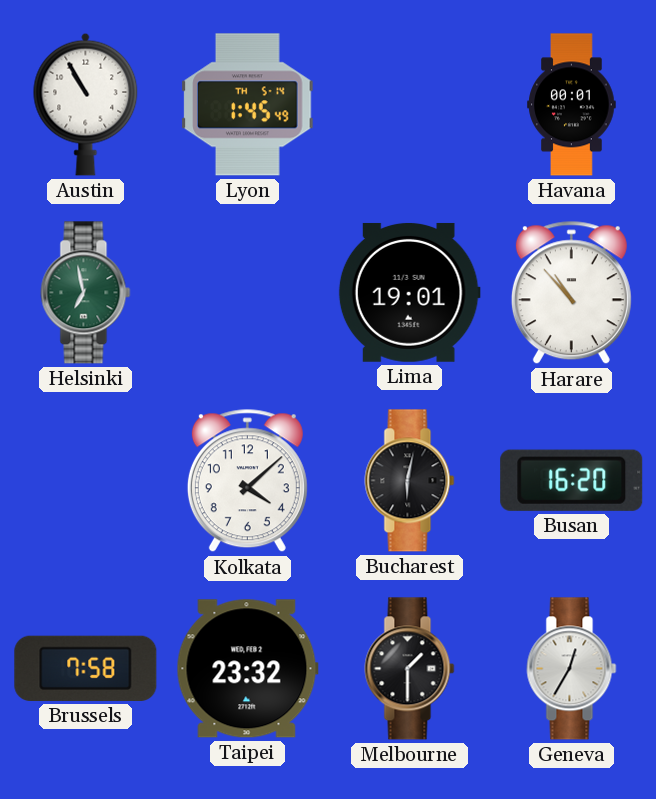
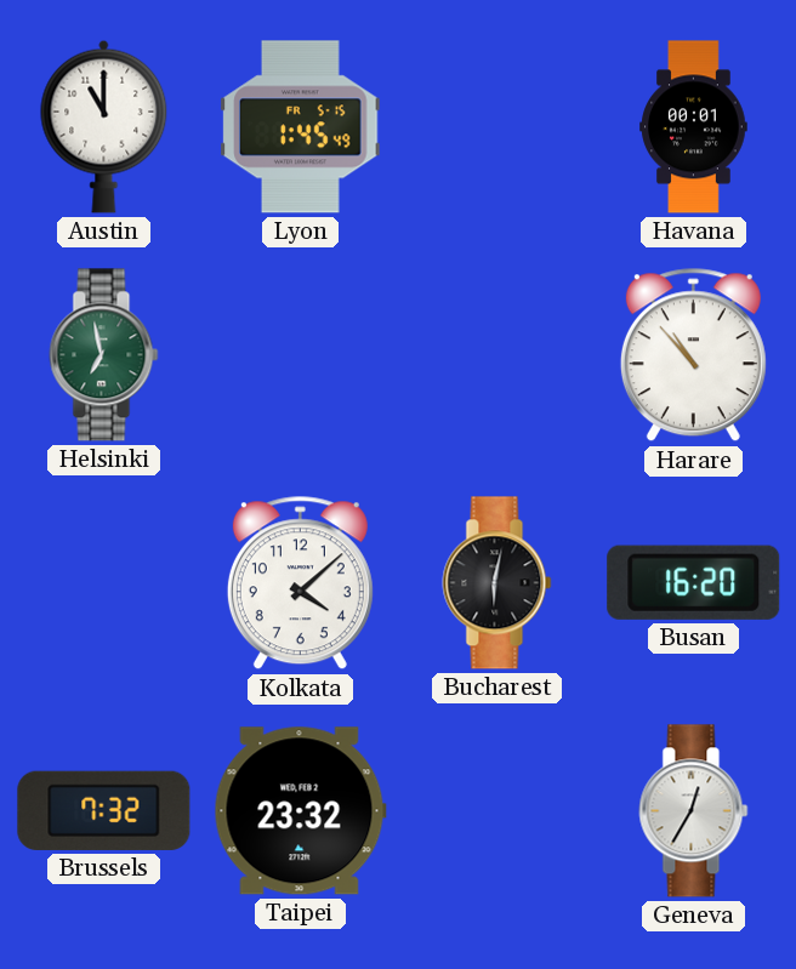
Austin: 10:55 -> 11:00
Lyon date: TH 5-14 -> FR 5-15
Lima: 19:01 -> none
Brussels: 7:58 -> 7:32
Melbourne: 1:30 -> none
